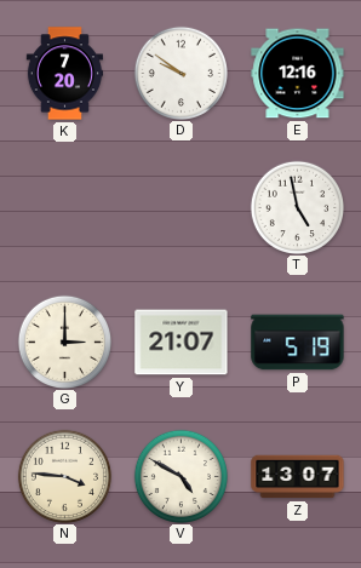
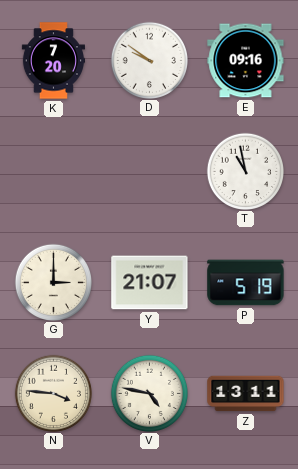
E: 12:16 -> 09:16
T: 4:58 -> 10:58
V: 4:50 -> 4:47
Z: 13:07 -> 13:11
